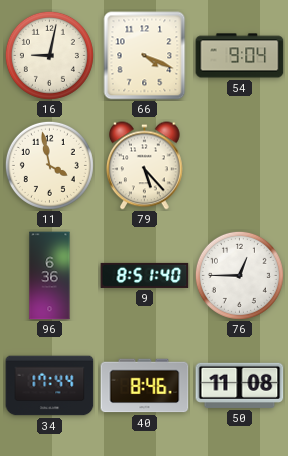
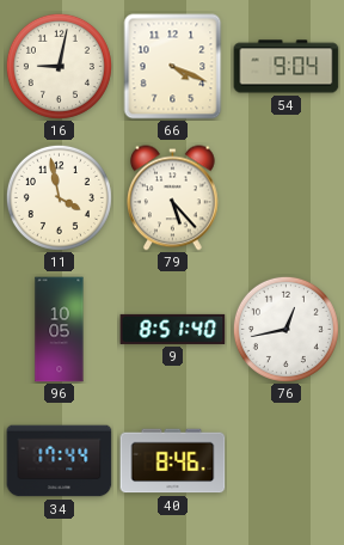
96: 6:36 -> 10:05
76: 12:45 -> 12:43
50: 11:08 -> none
